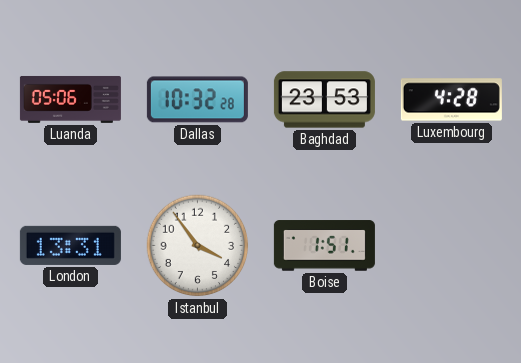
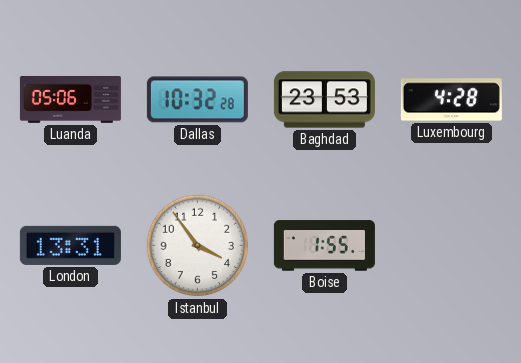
Boise: 1:51 -> 1:55
